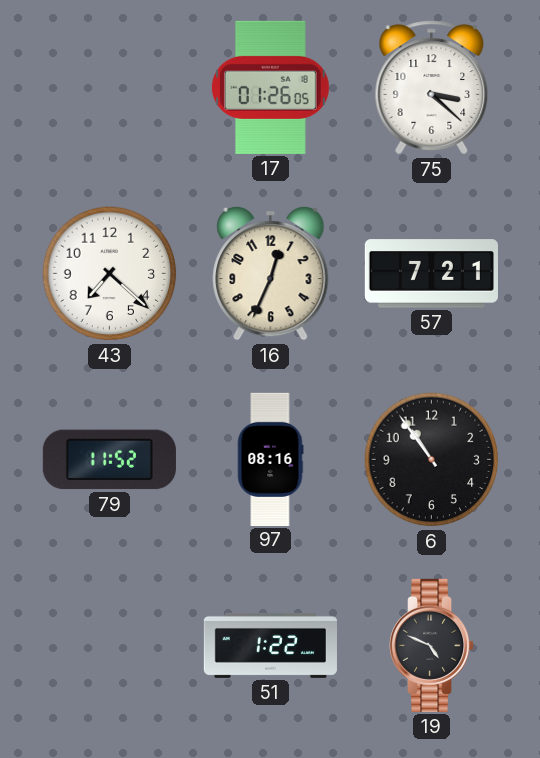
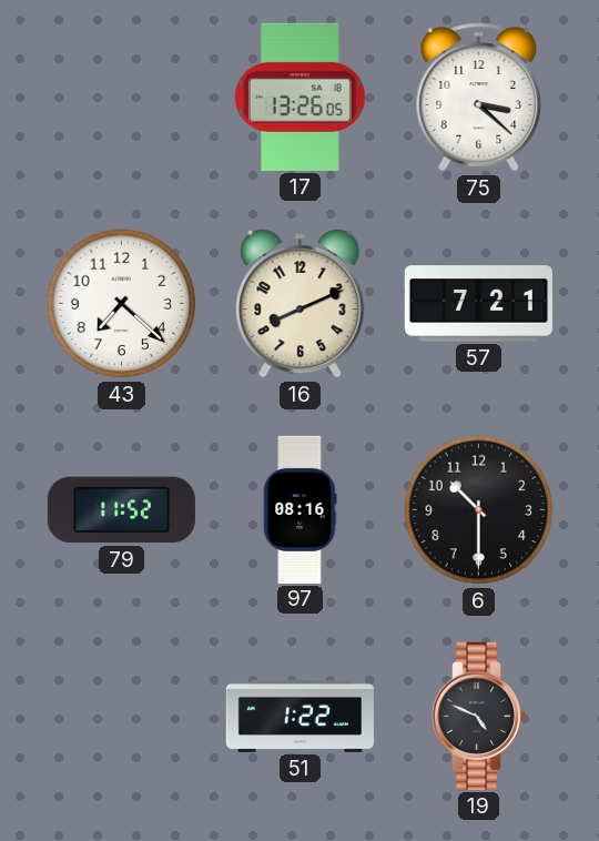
17: 01:26 -> 13:26
16: 12:34 -> 8:11
6: 10:54 -> 10:30
